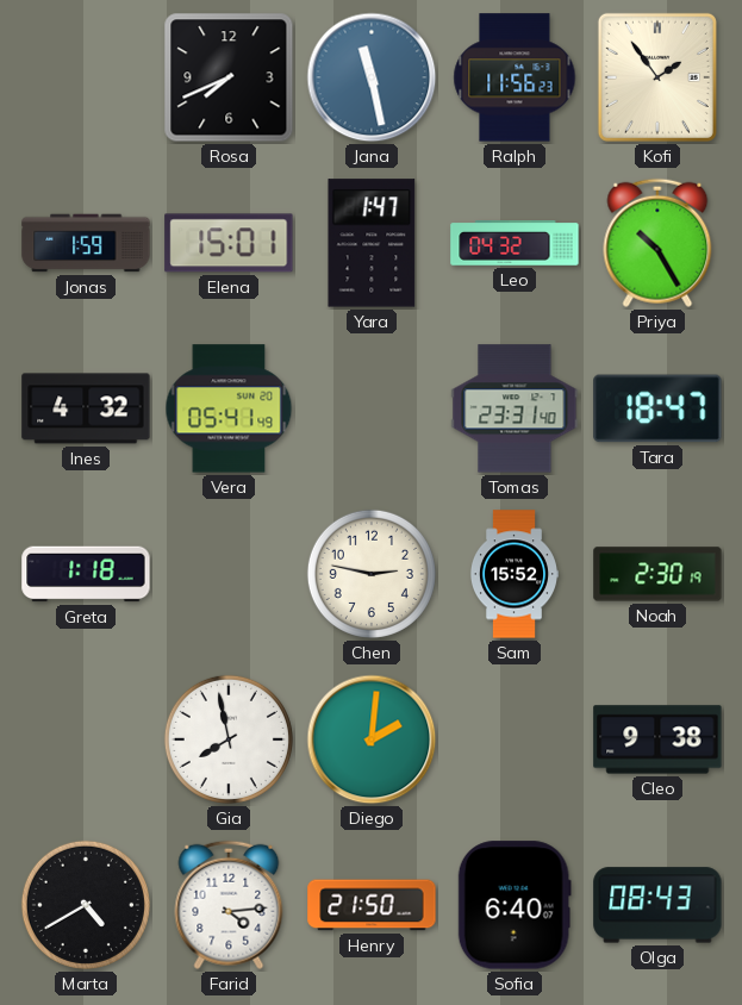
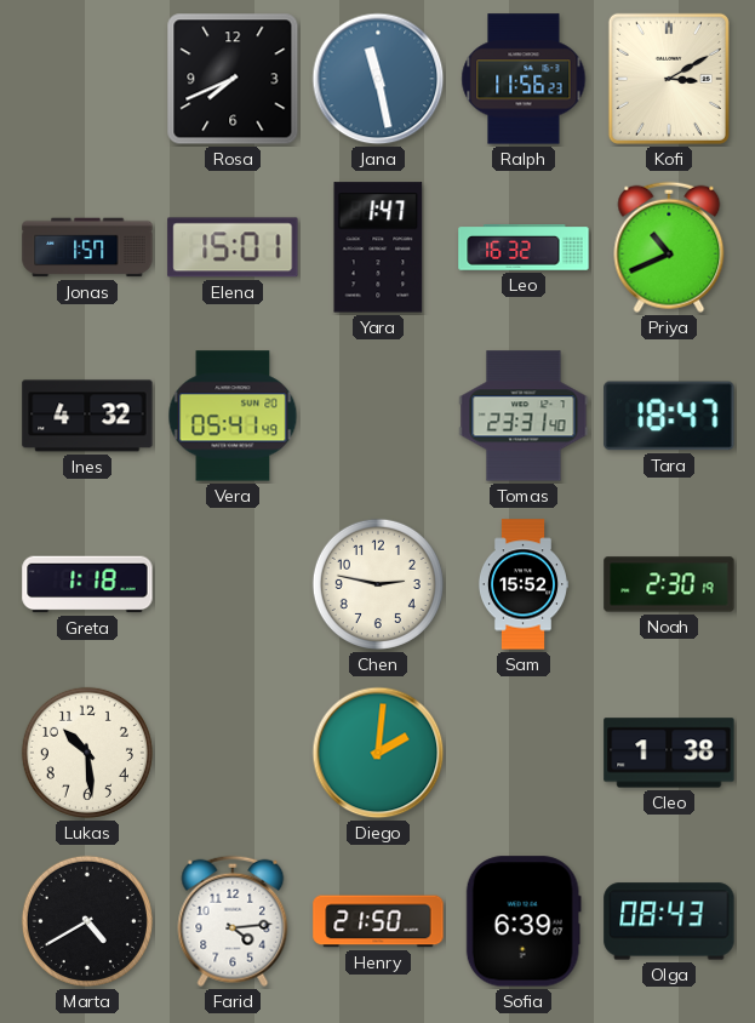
Kofi: 1:54 -> 3:10
Jonas: 1:59 -> 1:57
Leo: 04:32 -> 16:32
Priya: 10:25 -> 10:41
Lukas: none -> 10:29
Gia: 7:58 -> none
Cleo: 9:38 -> 1:38
Sofia: 6:40 -> 6:39
